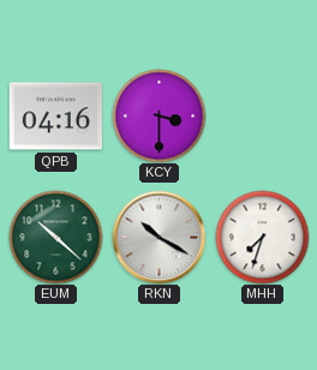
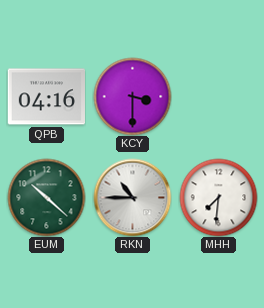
RKN: 10:20 -> 10:45
MHH: 7:33 -> 7:31
